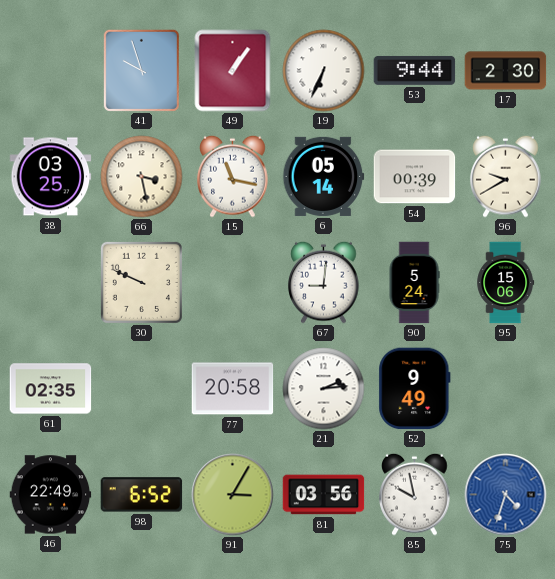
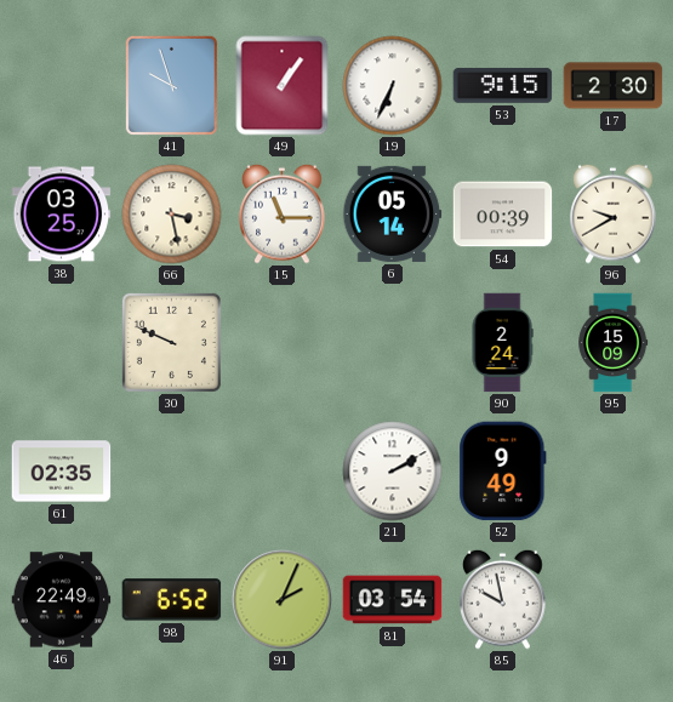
53: 9:44 -> 9:15
15: 11:17 -> 11:15
67: 9:01 -> none
90: 5:24 -> 2:24
95: 15:06 -> 15:09
77: 20:58 -> none
21: 2:14 -> 2:10
91: 3:05 -> 2:04
81: 03:56 -> 03:54
75: 4:33 -> none
